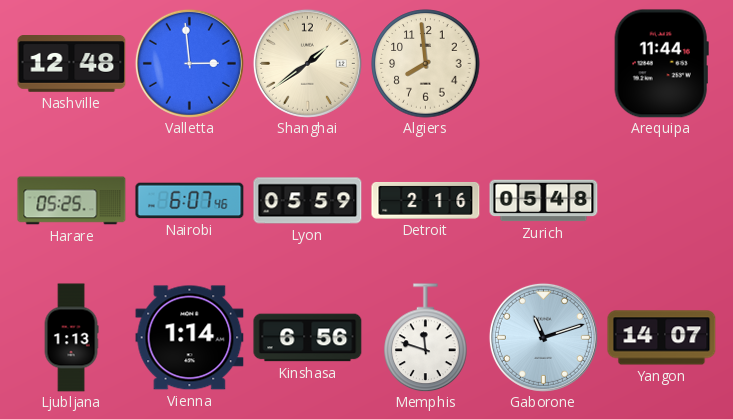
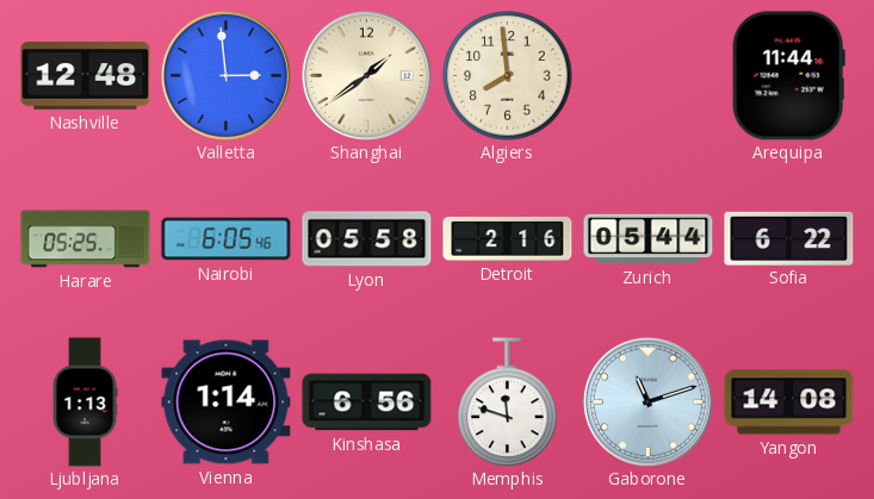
Nairobi: 6:07 -> 6:05
Lyon: 05:59 -> 05:58
Zurich: 05:48 -> 05:44
Sofia: none -> 6:22
Yangon: 14:07 -> 14:08
